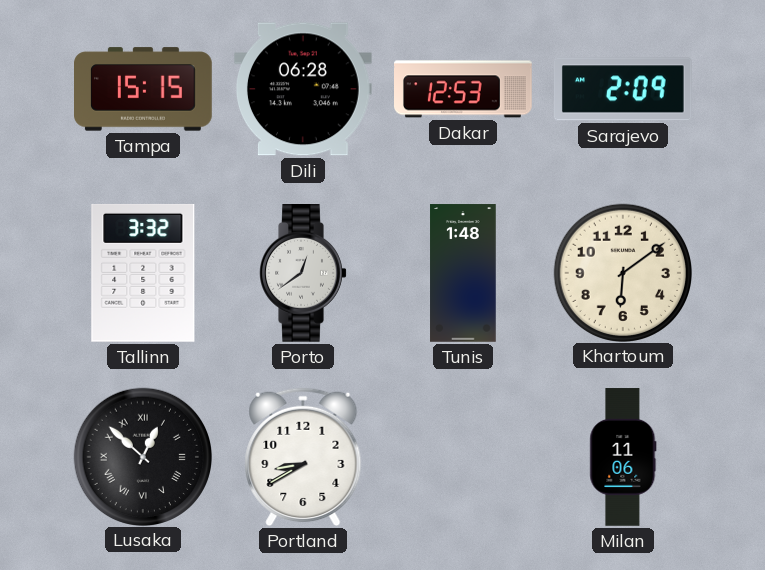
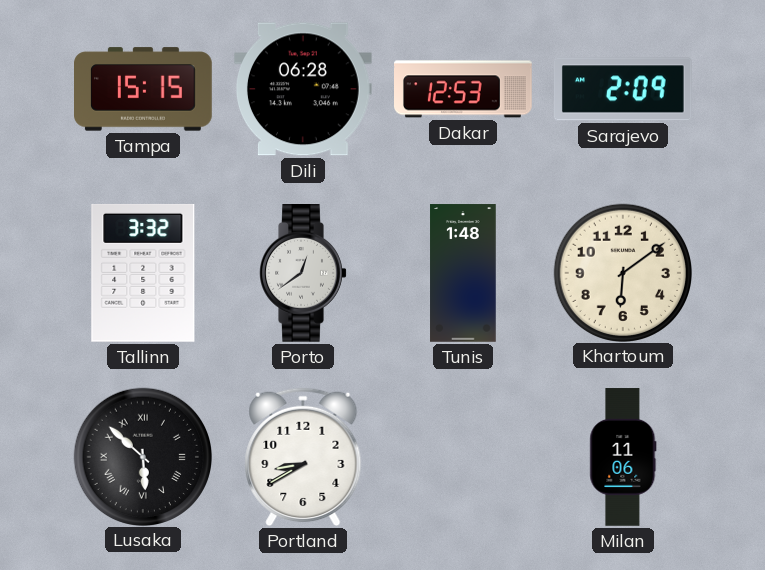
Lusaka: 12:52 -> 5:52
